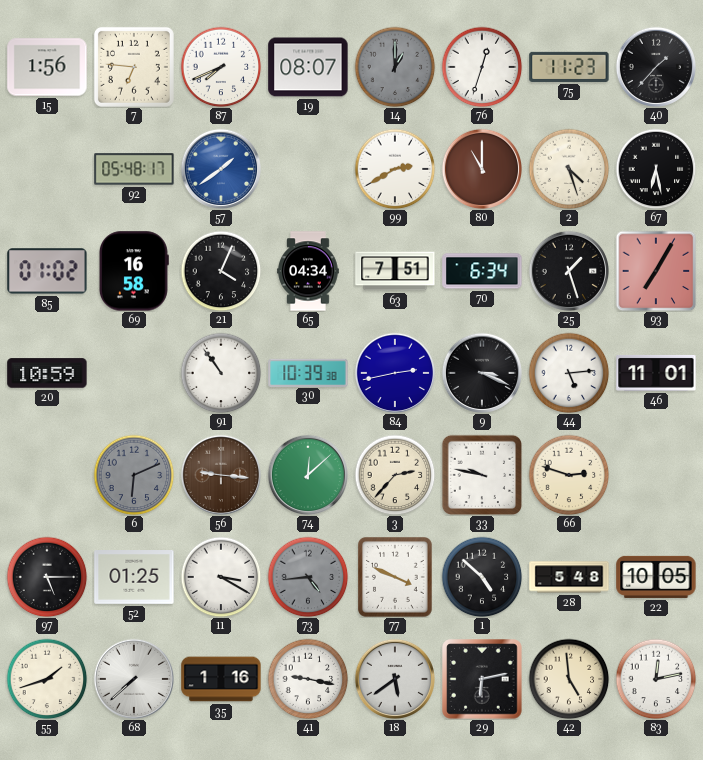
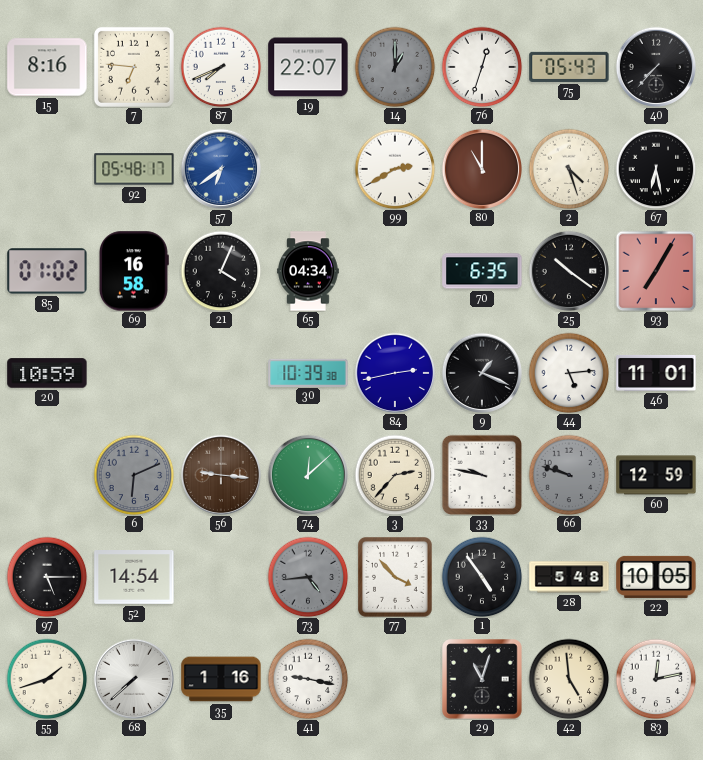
15: 1:56 -> 8:16
19: 08:07 -> 22:07
75: 11:23 -> 05:43
40: 1:37 -> 7:37
57: 1:39 -> 6:39
63: 7:51 -> none
70: 6:34 -> 6:35
25: 1:27 -> 10:21
91: 10:54 -> none
9: 3:19 -> 1:19
66: 2:48 -> 9:48
66 dial: cream -> grey
60: none -> 12:59
52: 01:25 -> 14:54
11: 3:20 -> none
77: 3:49 -> 3:53
1: 4:52 -> 4:54
18: 5:39 -> none
29: 6:13 -> 11:03
